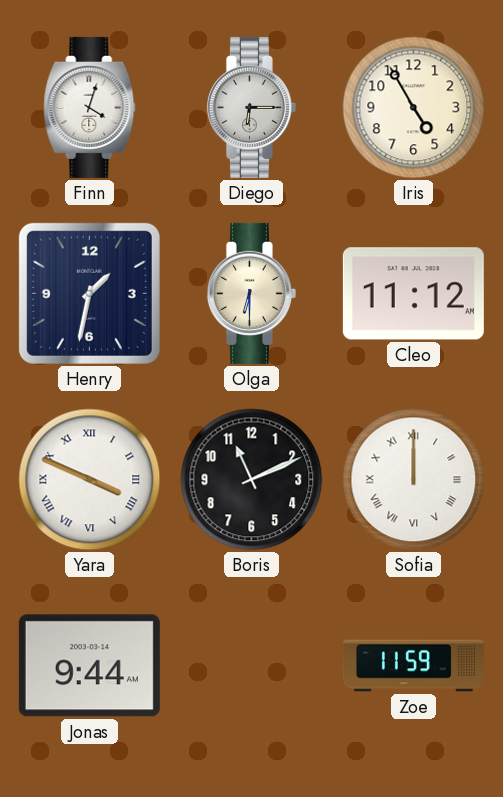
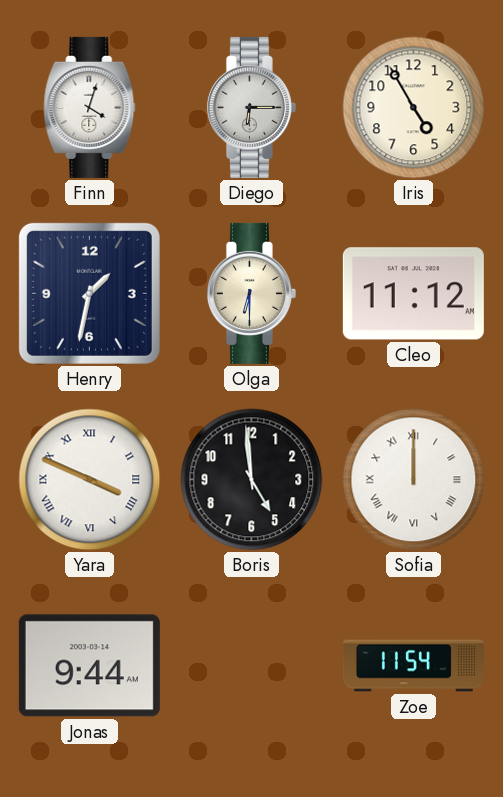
Boris: 11:11 -> 4:59
Zoe: 11:59 -> 11:54
